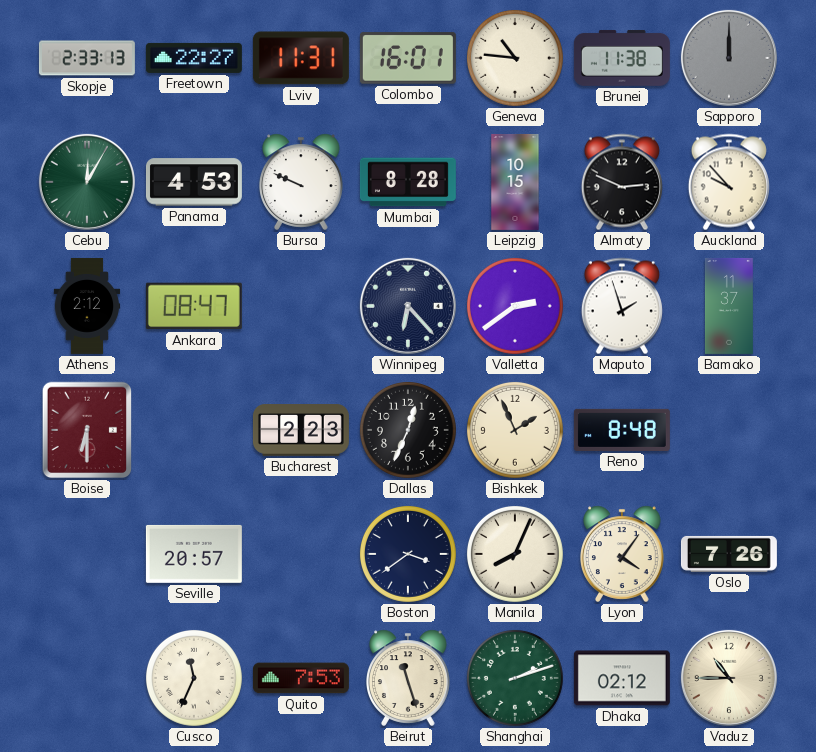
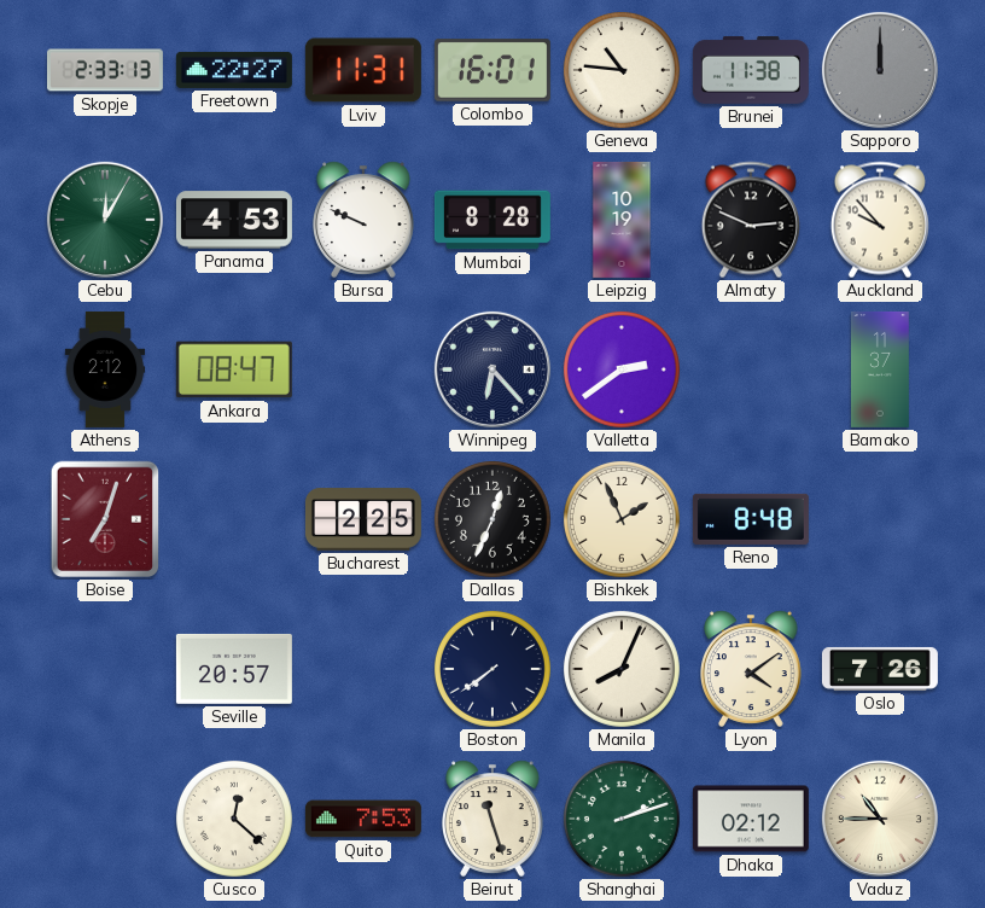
Leipzig: 10:15 -> 10:19
Maputo: 1:57 -> none
Boise: 6:30 -> 7:03
Bucharest: 2:23 -> 2:25
Boston: 3:39 -> 7:39
Lyon: 4:06 -> 4:09
Cusco: 11:34 -> 12:22
